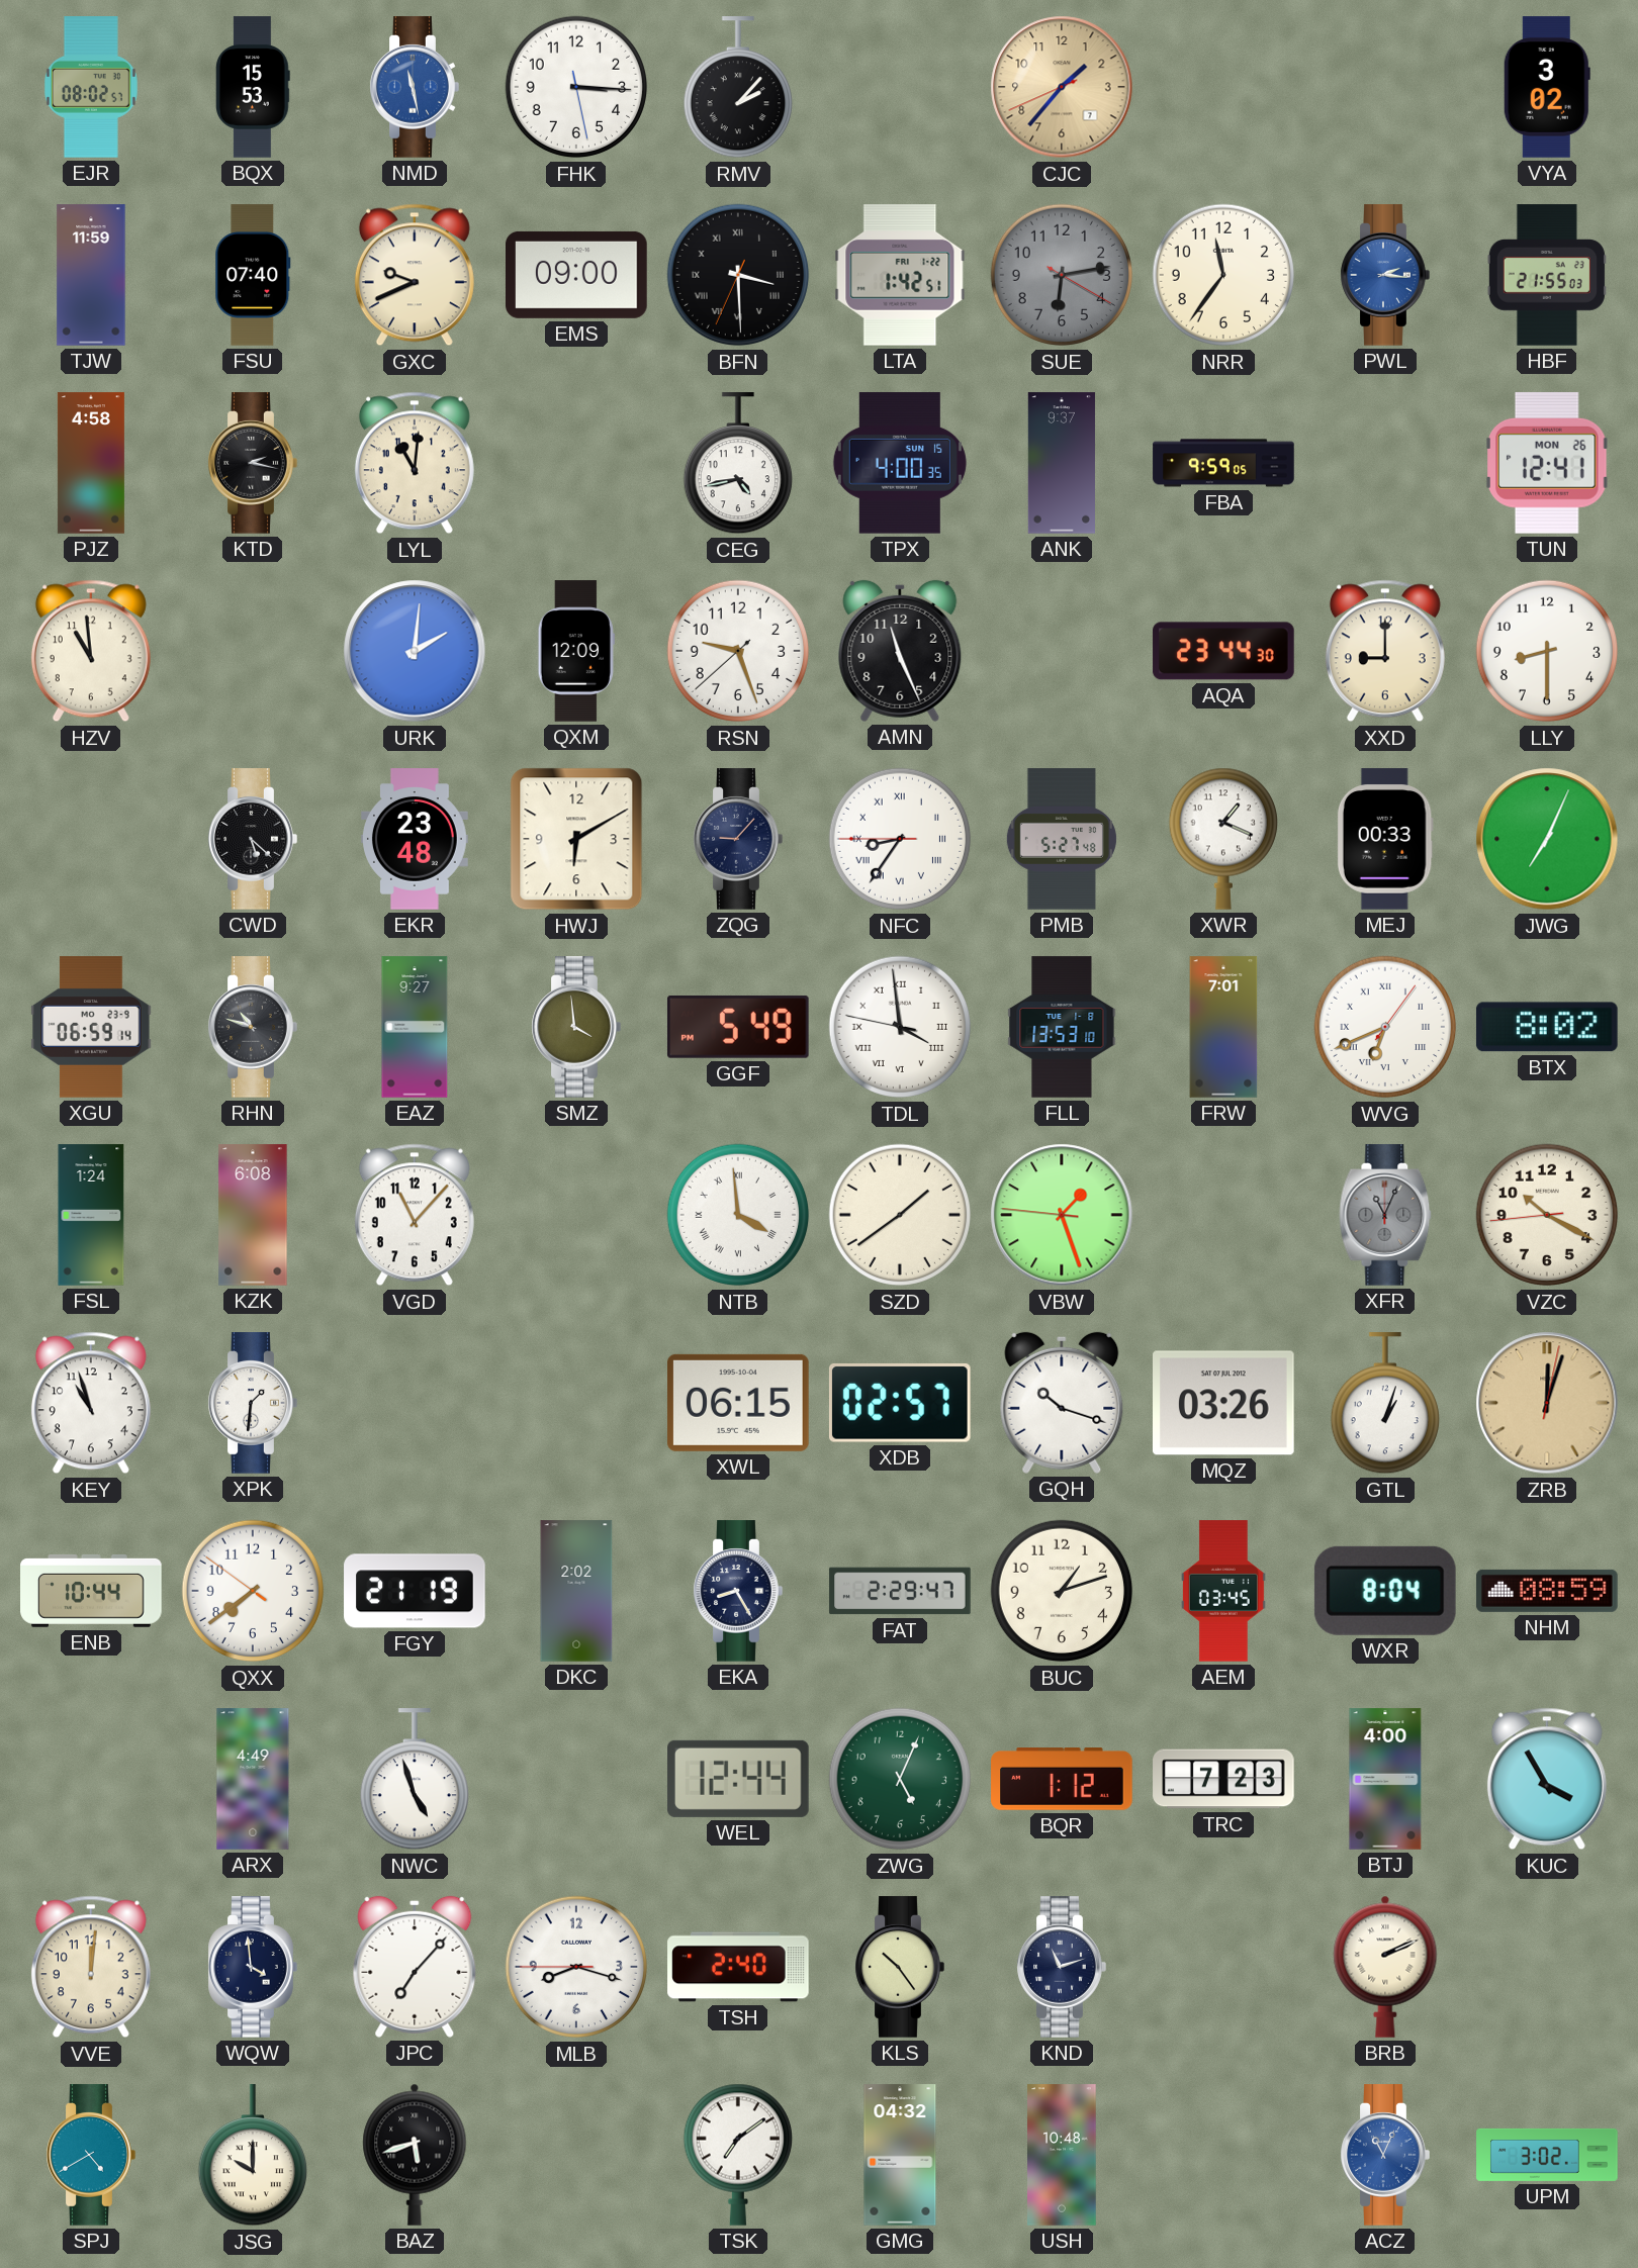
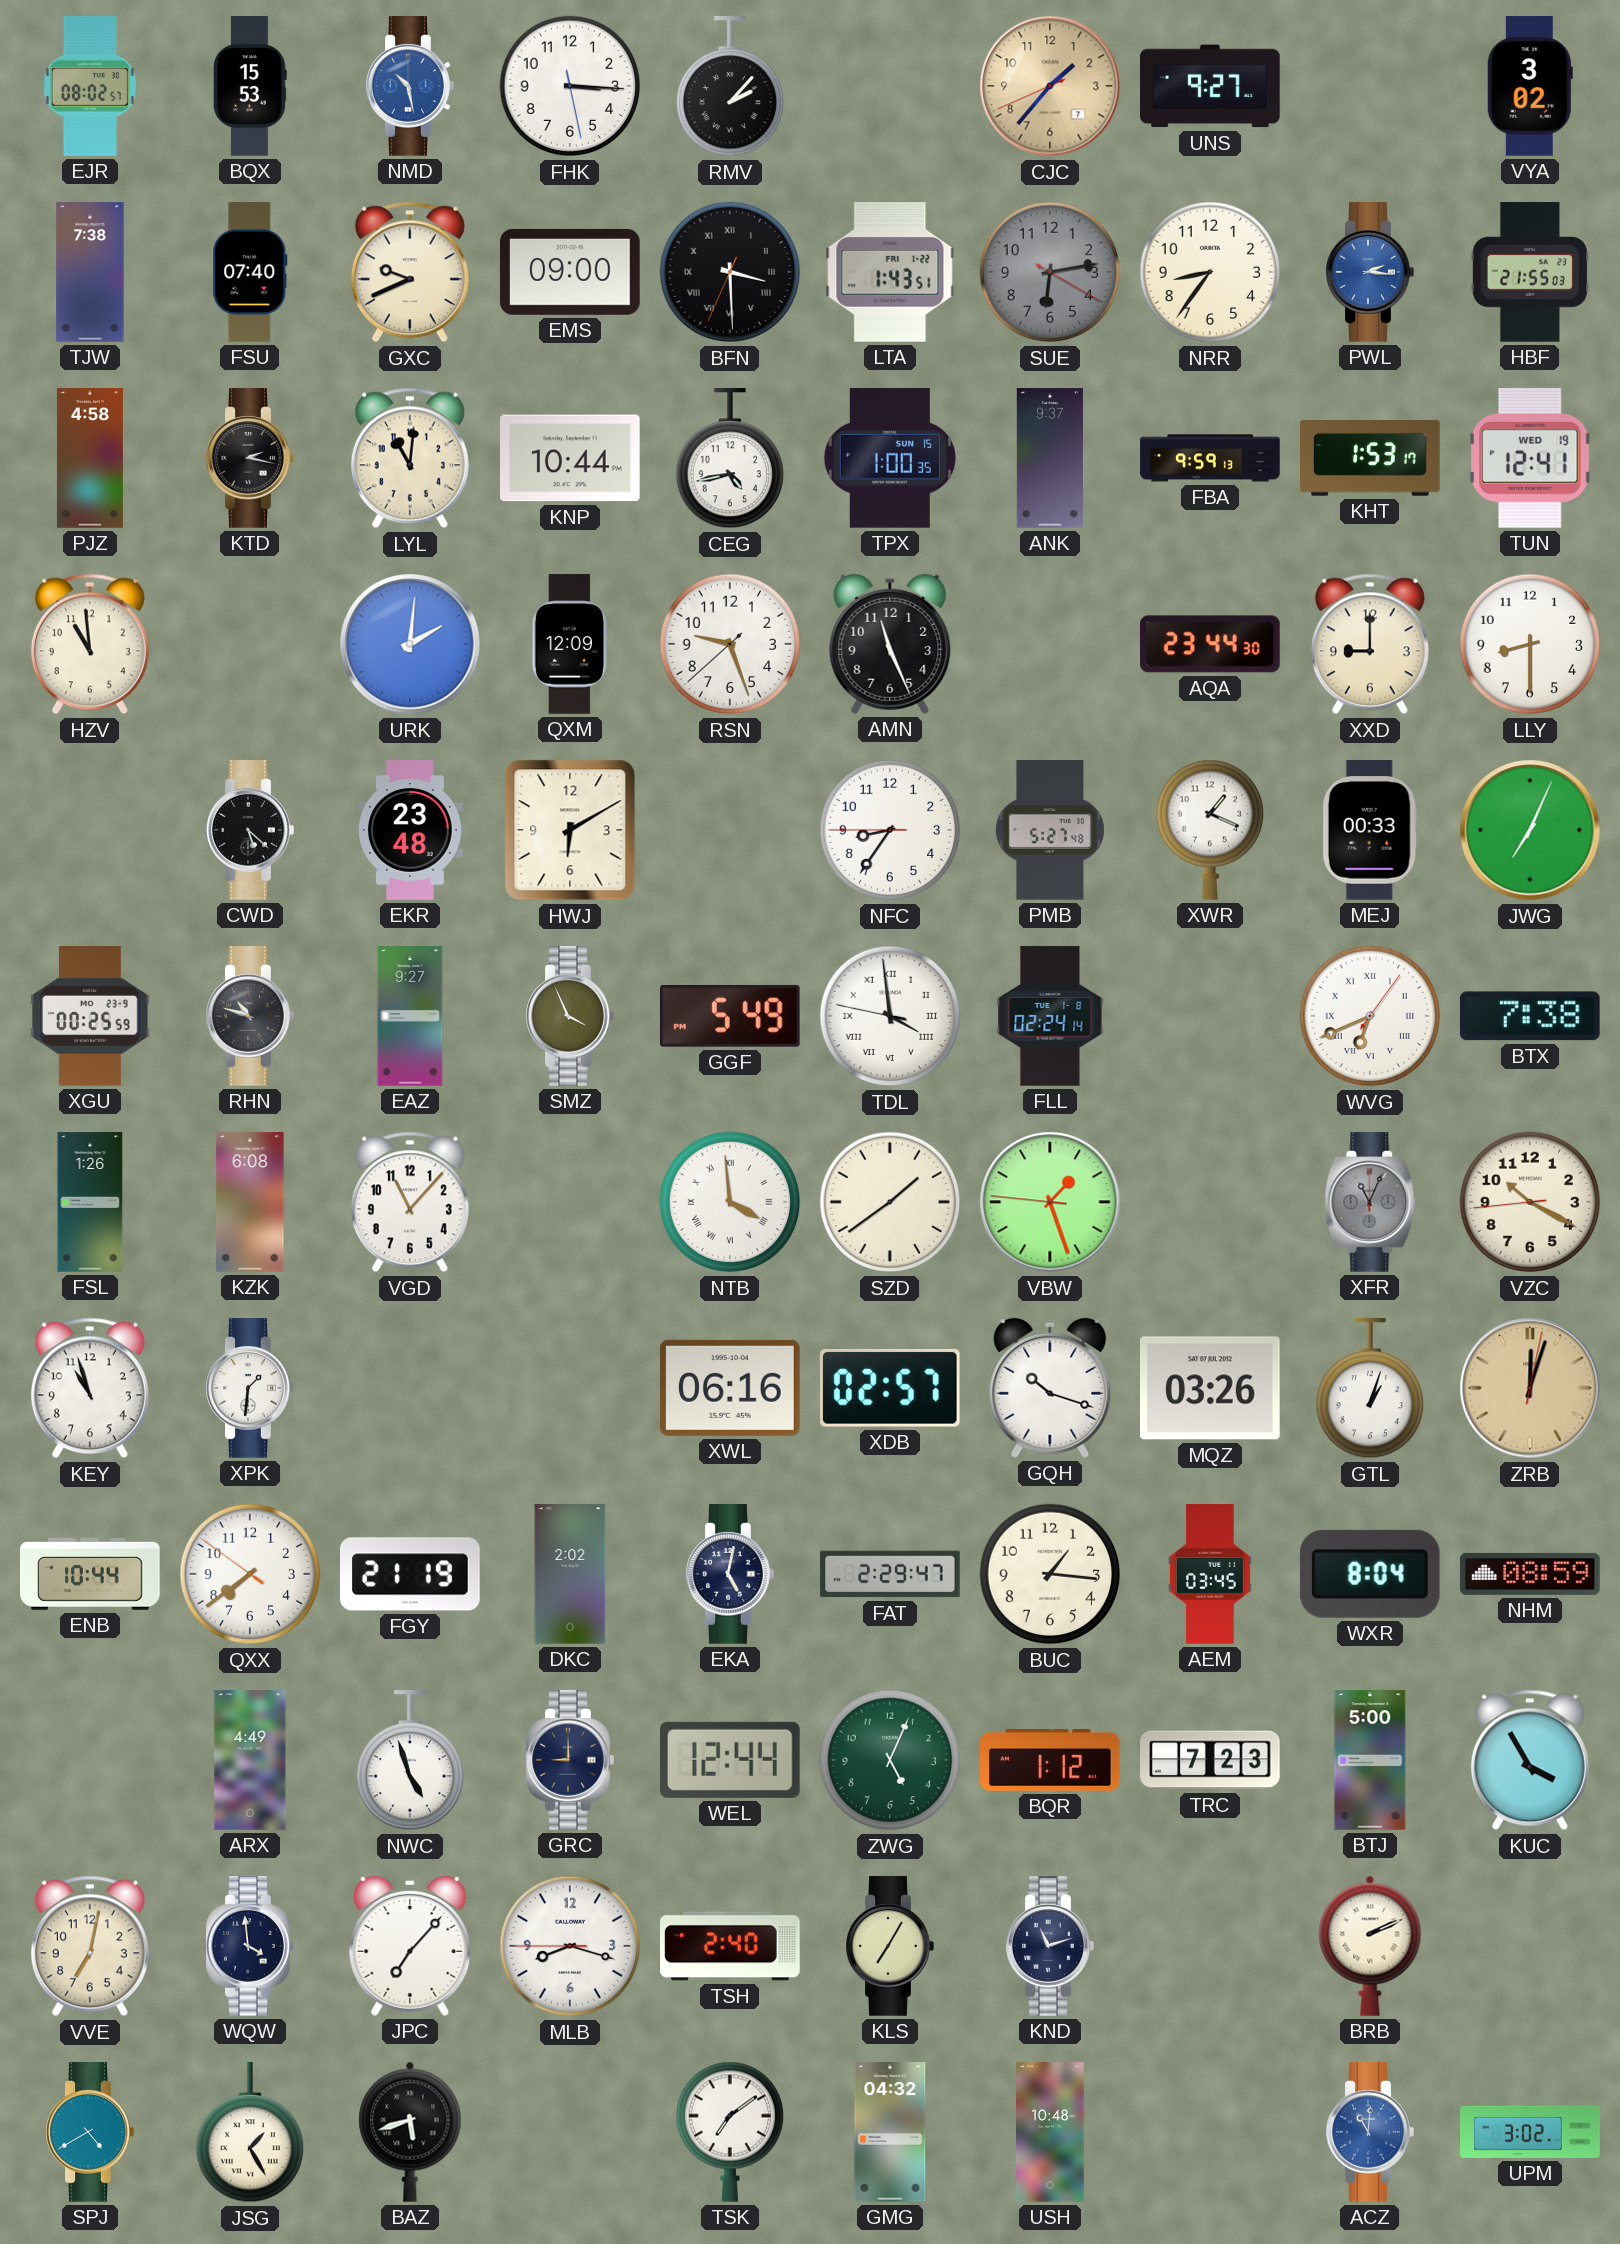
NMD: 11:28 -> 10:28
UNS: none -> 9:27
TJW: 11:59 -> 7:38
LTA: 1:42 -> 1:43
NRR: 11:36 -> 8:36
KNP: none -> 10:44
TPX: 4:00 -> 1:00
FBA: 9:59:05 -> 9:59:13
KHT: none -> 1:53
TUN date: MON 26 -> WED 19
ZQG: 9:07 -> none
NFC numerals: Roman -> Arabic
XGU: 06:59 -> 00:25
SMZ: 3:59 -> 3:56
FLL: 13:53 -> 02:24
FRW: 7:01 -> none
BTX: 8:02 -> 7:38
FSL: 1:24 -> 1:26
XWL: 06:15 -> 06:16
EKA: 8:25 -> 5:02
BUC: 1:12 -> 1:16
GRC: none -> 9:00
BTJ: 4:00 -> 5:00
VVE: 12:01 -> 7:02
KLS: 10:24 -> 7:05
JSG: 10:00 -> 1:25
ACZ: 11:04 -> 11:01
